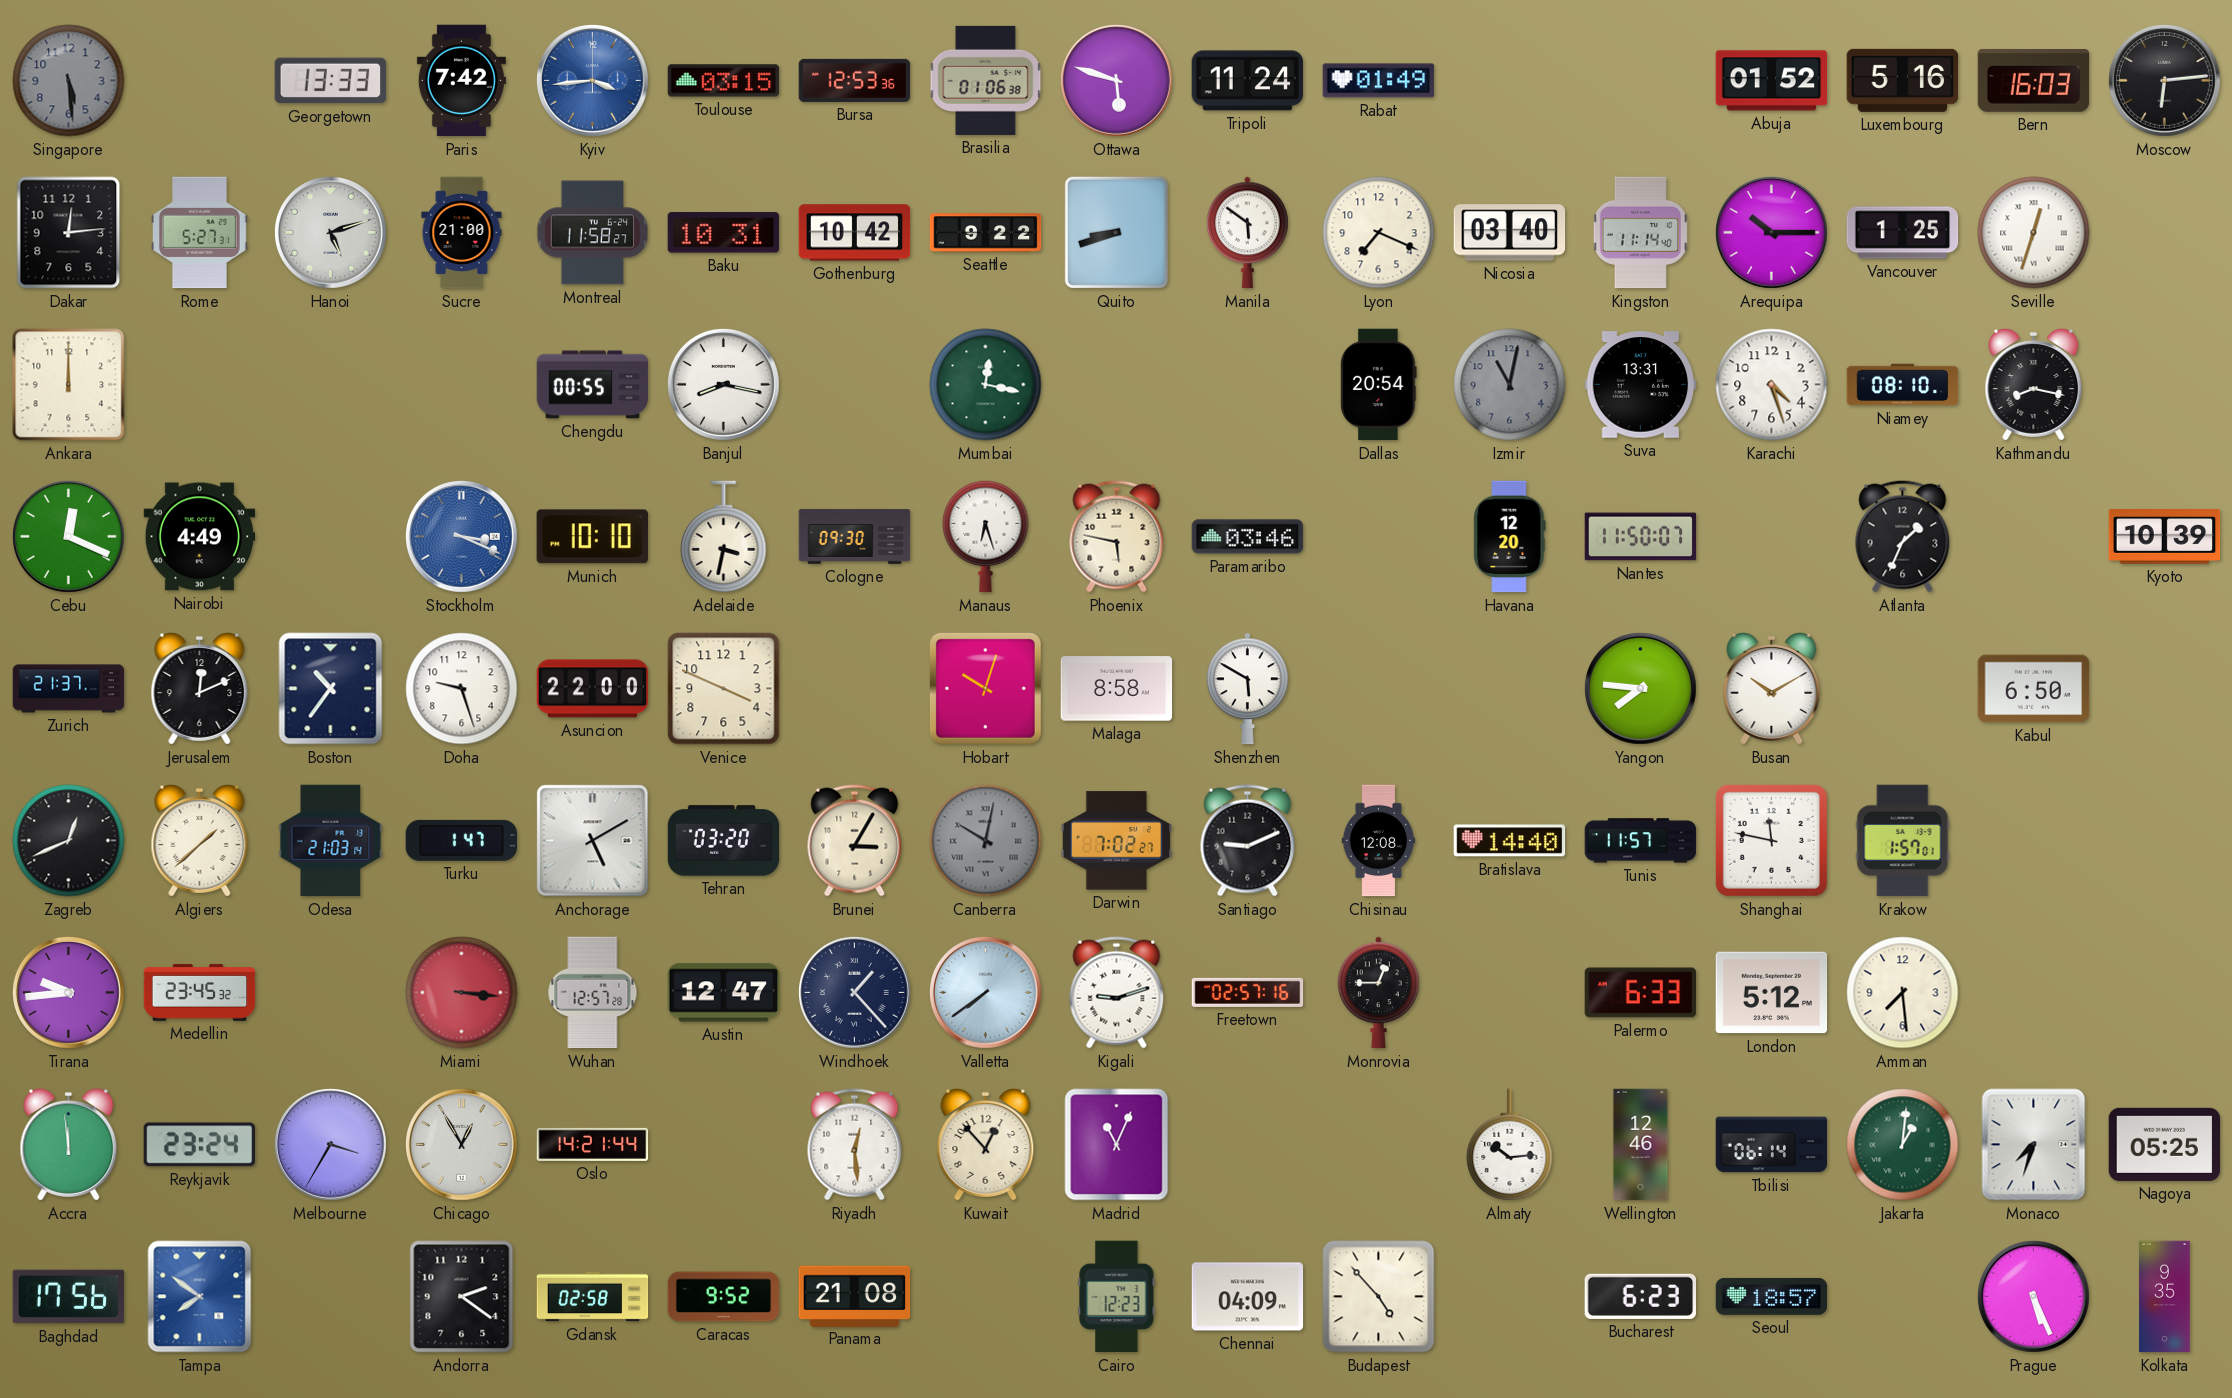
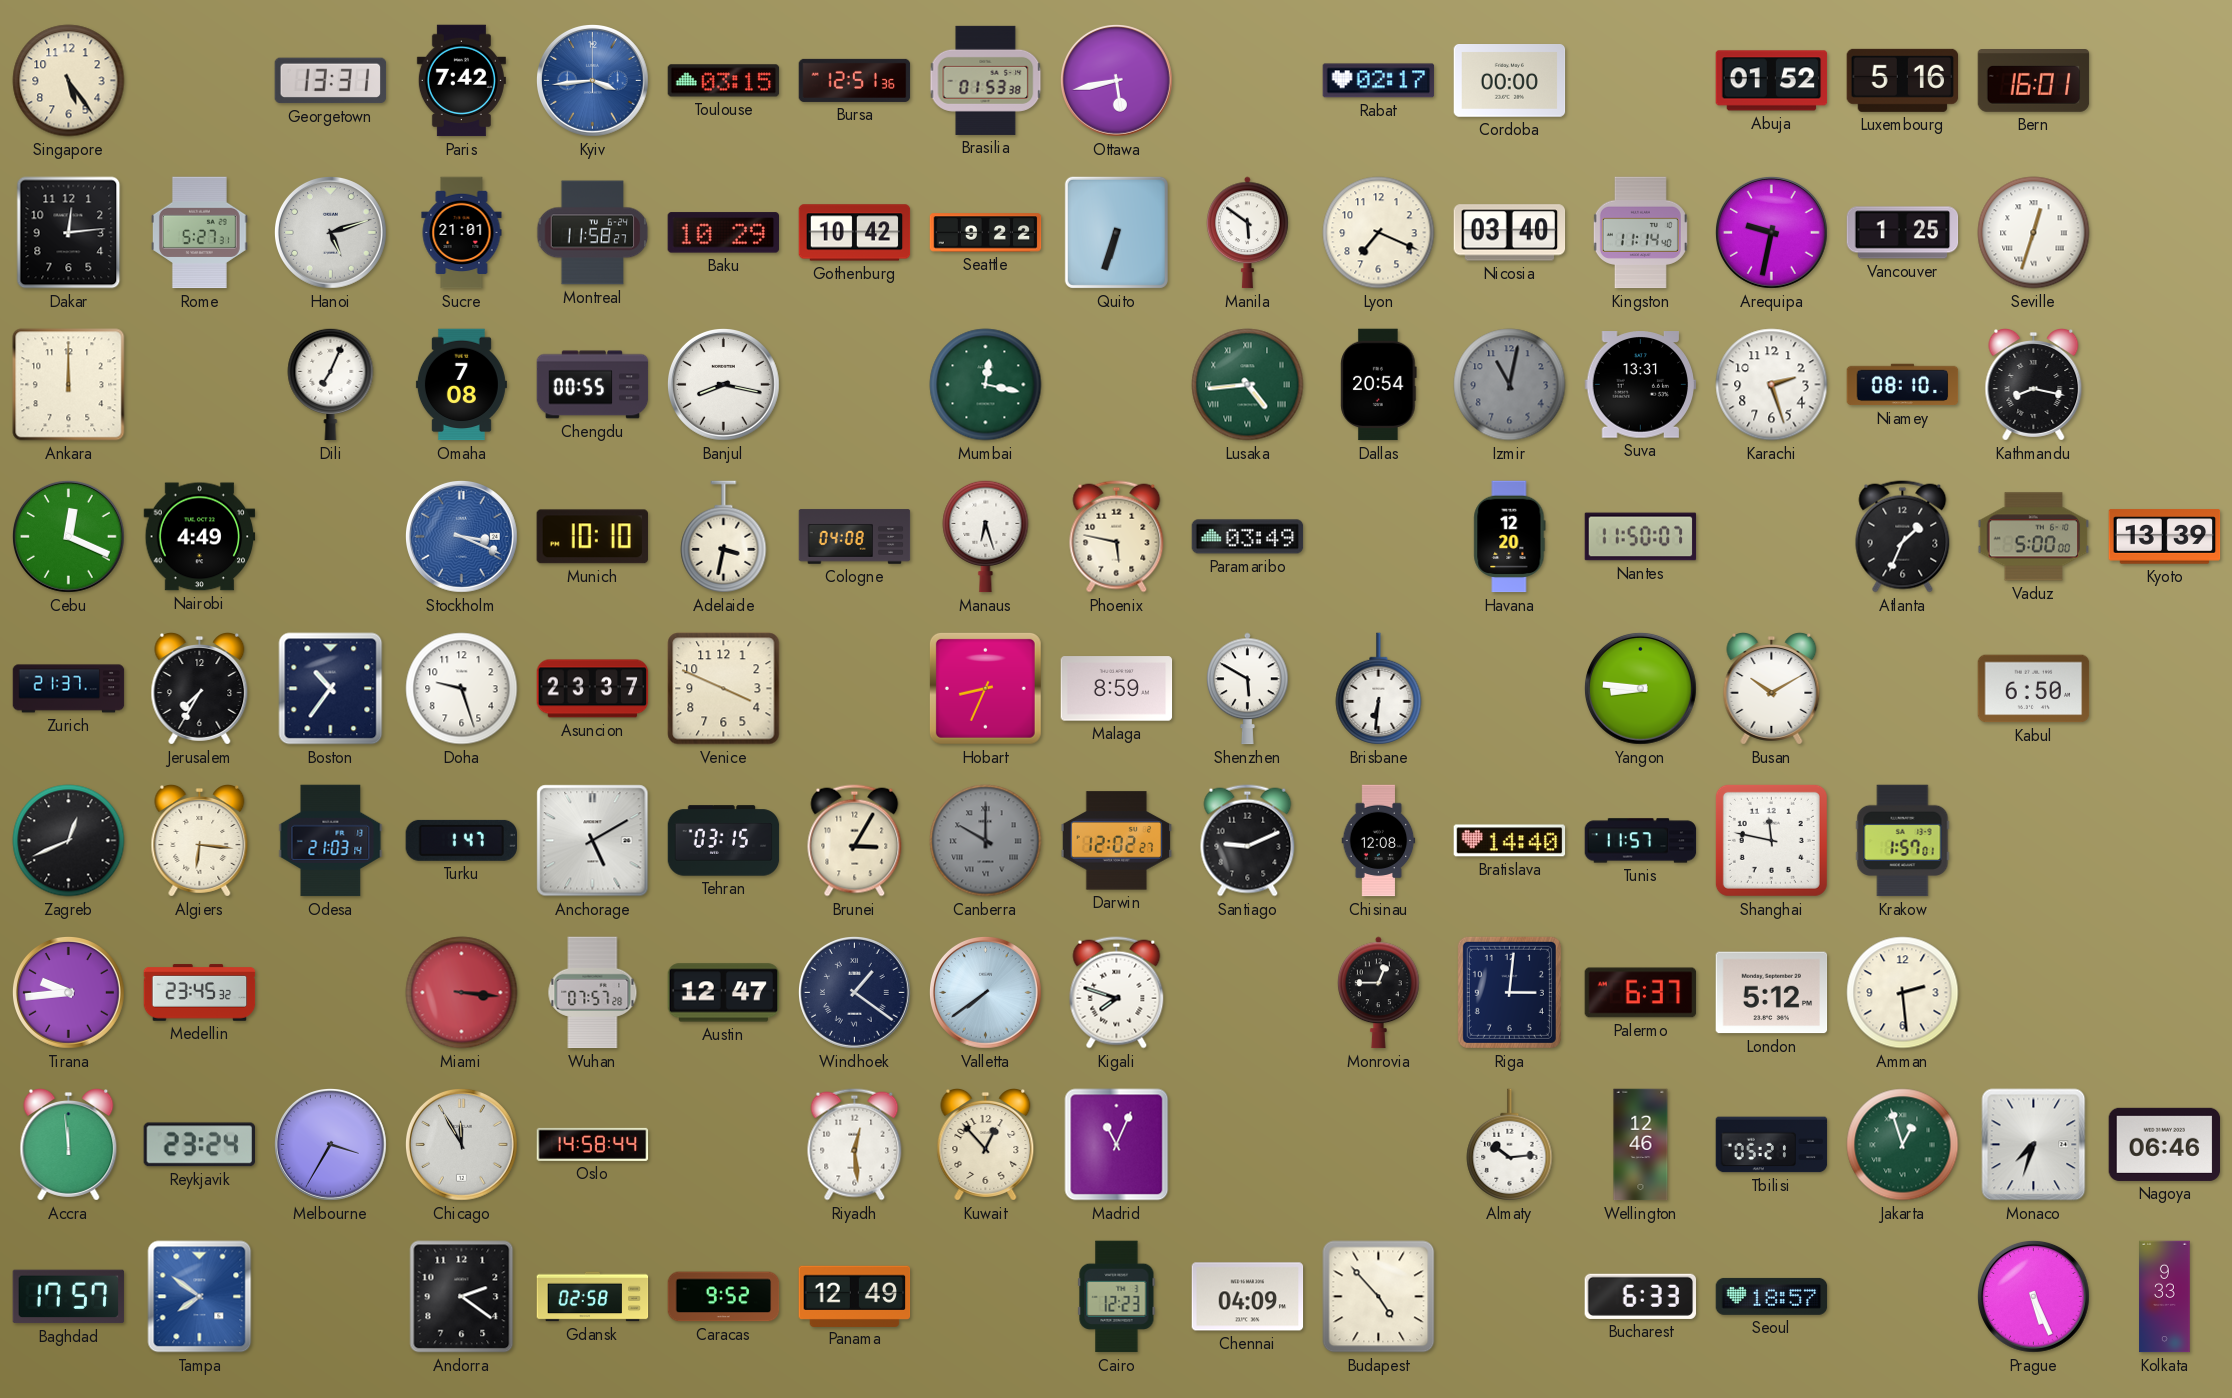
Singapore: 5:29 -> 5:24
Singapore dial: grey -> cream
Georgetown: 13:33 -> 13:31
Bursa: 12:53 -> 12:51
Brasilia: 01:06 -> 01:53
Ottawa: 5:48 -> 5:43
Tripoli: 11:24 -> none
Rabat: 01:49 -> 02:17
Cordoba: none -> 00:00
Bern: 16:03 -> 16:01
Moscow: 6:14 -> none
Sucre: 21:00 -> 21:01
Baku: 10:31 -> 10:29
Quito: 8:42 -> 6:33
Arequipa: 10:15 -> 9:32
Dili: none -> 7:04
Omaha: none -> 7:08
Lusaka: none -> 4:44
Karachi: 4:27 -> 2:27
Cologne: 09:30 -> 04:08
Paramaribo: 03:46 -> 03:49
Vaduz: none -> 5:00
Kyoto: 10:39 -> 13:39
Jerusalem: 12:11 -> 7:35
Asuncion: 22:00 -> 23:37
Hobart: 10:03 -> 8:34
Malaga: 8:58 -> 8:59
Brisbane: none -> 6:31
Yangon: 7:46 -> 8:46
Algiers: 1:38 -> 6:16
Tehran: 03:20 -> 03:15
Canberra: 10:02 -> 10:00
Darwin: 7:02 -> 12:02
Wuhan: 12:57 -> 07:57
Windhoek: 1:23 -> 1:21
Kigali: 9:12 -> 7:48
Freetown: 02:57 -> none
Riga: none -> 3:01
Palermo: 6:33 -> 6:37
Amman: 7:29 -> 2:29
Chicago: 12:55 -> 11:55
Oslo: 14:21 -> 14:58
Tbilisi: 06:14 -> 05:21
Jakarta: 1:01 -> 12:57
Nagoya: 05:25 -> 06:46
Baghdad: 17:56 -> 17:57
Panama: 21:08 -> 12:49
Bucharest: 6:23 -> 6:33
Kolkata: 9:35 -> 9:33
